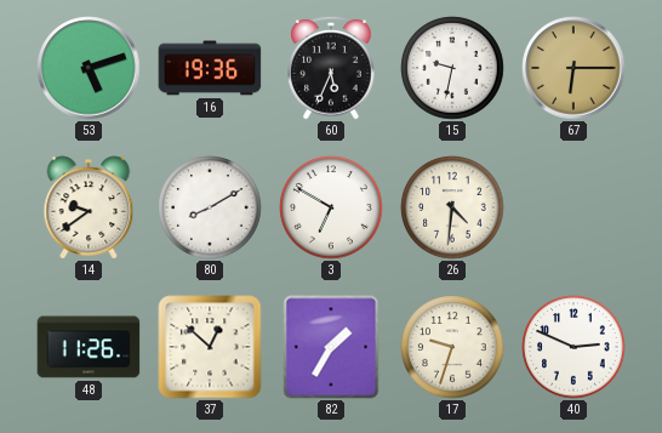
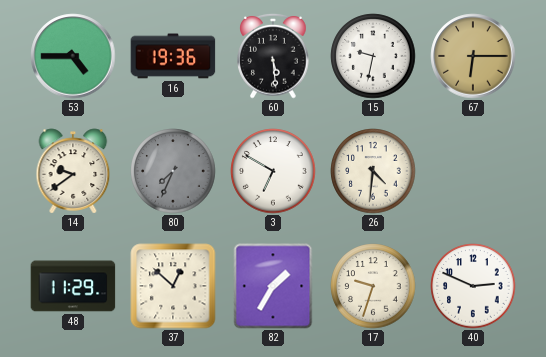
53: 5:12 -> 4:45
60: 5:34 -> 5:29
80: 8:10 -> 7:34
80 dial: white -> grey
48: 11:26 -> 11:29
